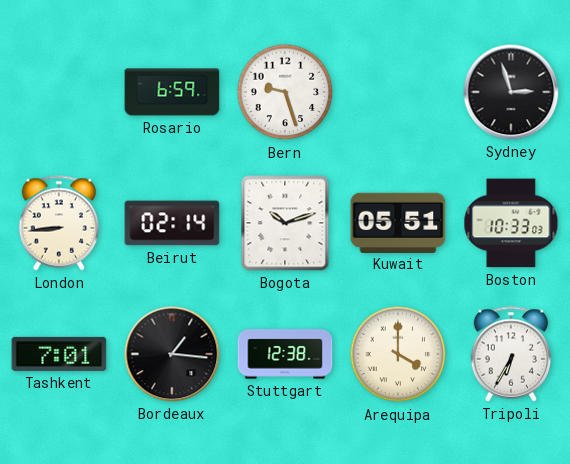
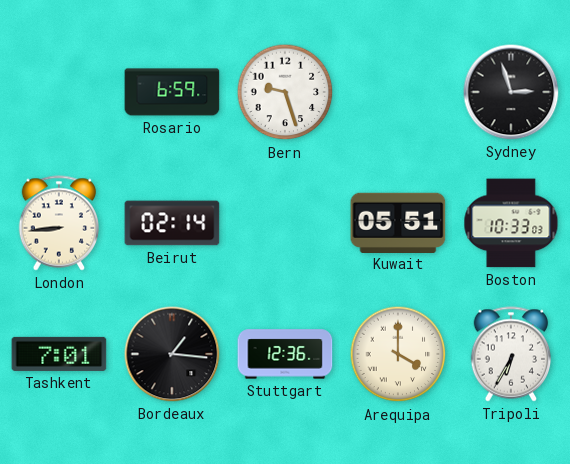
Bogota: 10:12 -> none
Stuttgart: 12:38 -> 12:36
